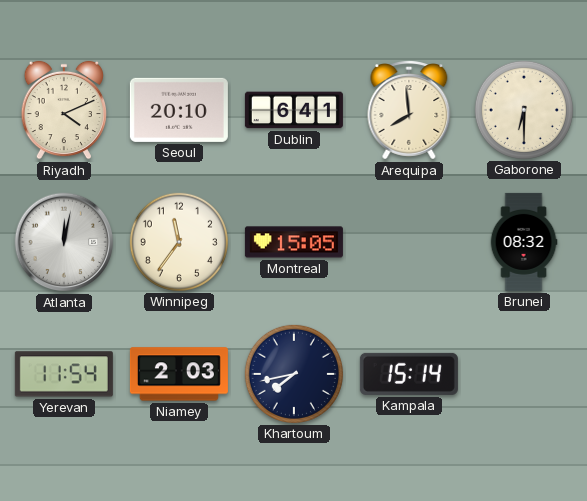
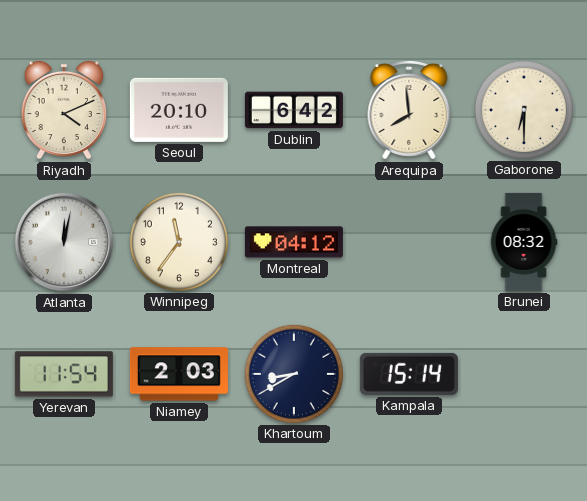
Dublin: 6:41 -> 6:42
Montreal: 15:05 -> 04:12
Khartoum: 7:43 -> 8:40
